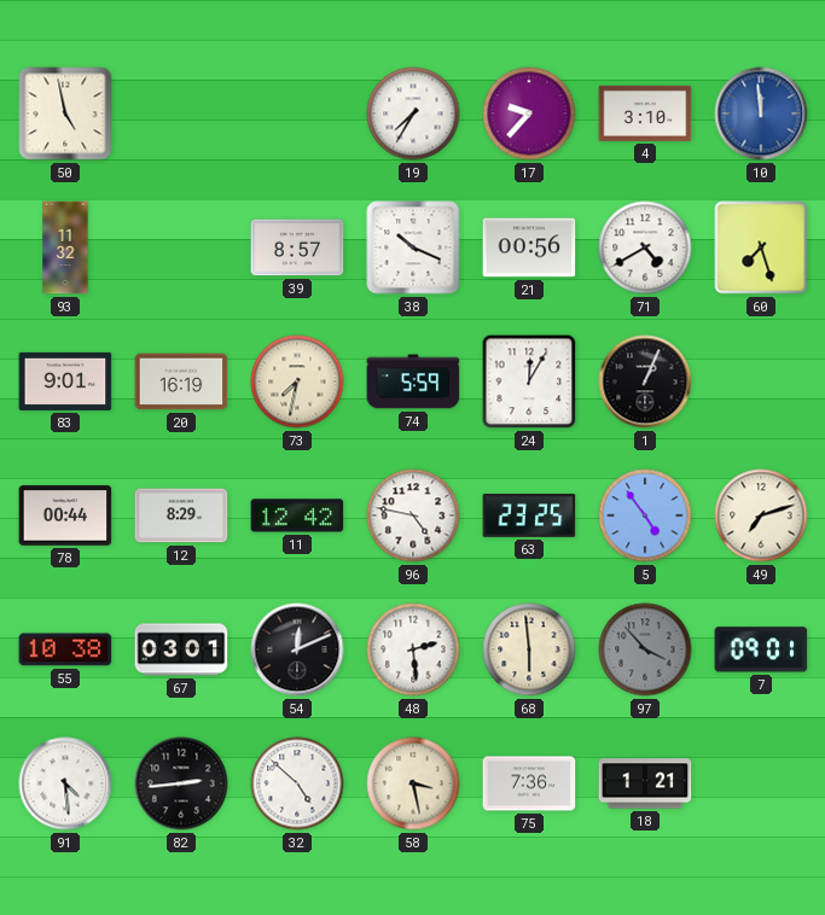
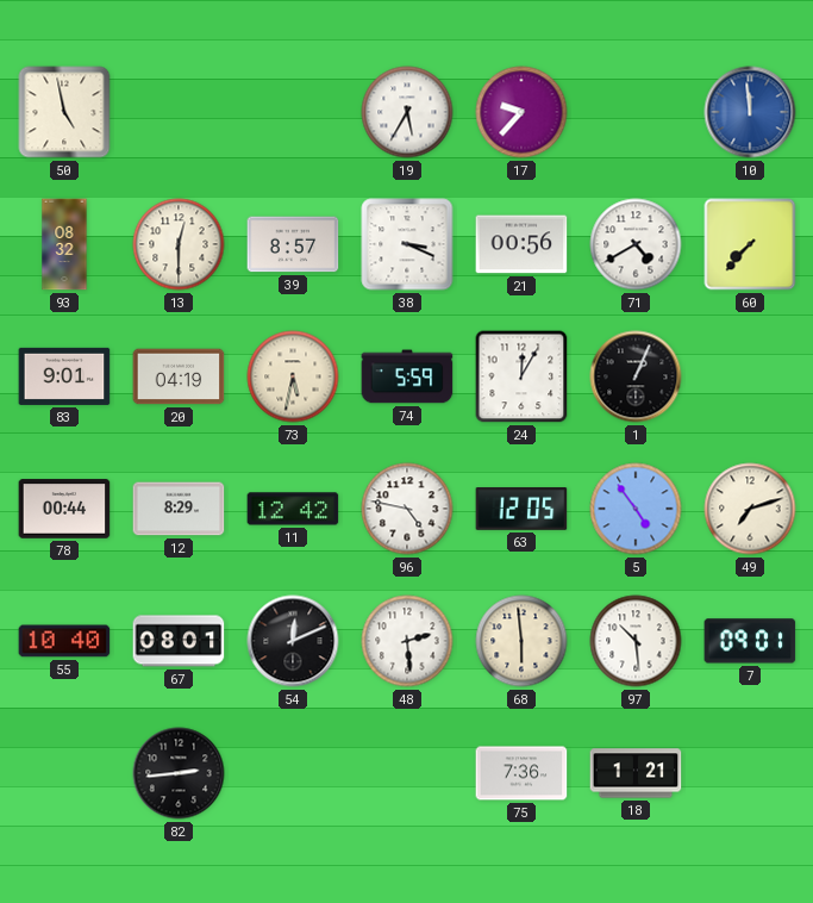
19: 7:35 -> 5:35
4: 3:10 -> none
93: 11:32 -> 08:32
13: none -> 12:30
38: 10:19 -> 3:19
60: 7:27 -> 7:37
20: 16:19 -> 04:19
73: 7:32 -> 5:32
63: 23:25 -> 12:05
55: 10:38 -> 10:40
67: 03:01 -> 08:01
97: 3:53 -> 10:29
97 dial: grey -> white
91: 4:29 -> none
32: 4:52 -> none
58: 3:28 -> none
